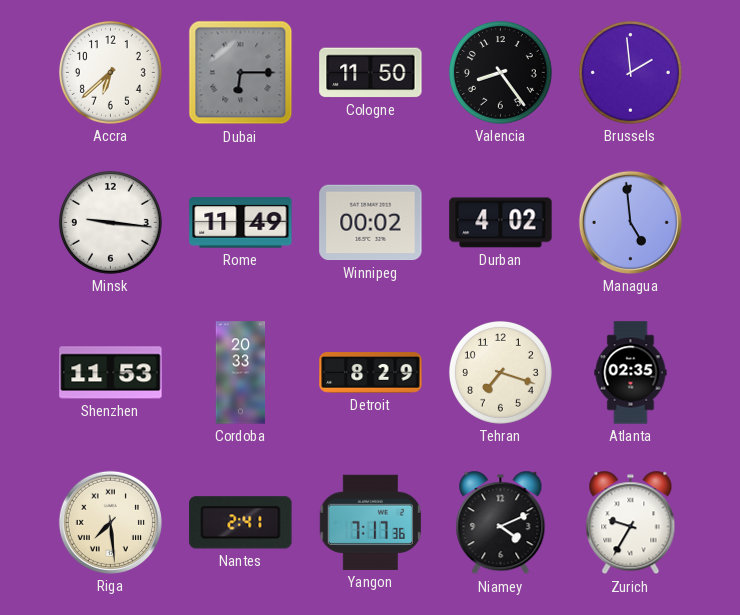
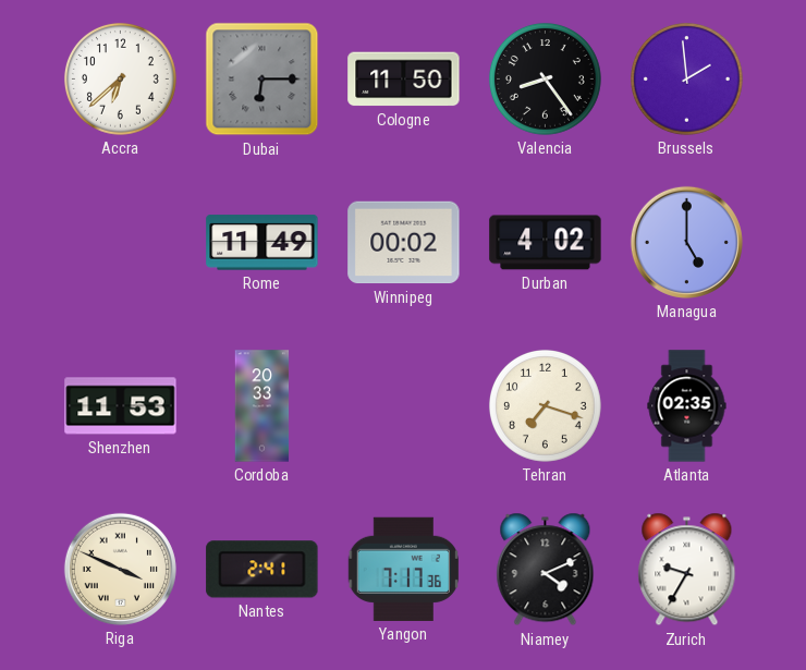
Minsk: 9:16 -> none
Managua: 4:59 -> 5:00
Detroit: 8:29 -> none
Riga: 7:29 -> 3:49
